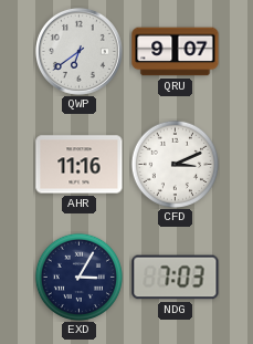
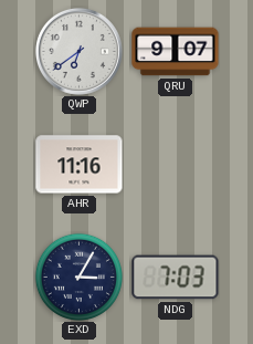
CFD: 3:11 -> none
